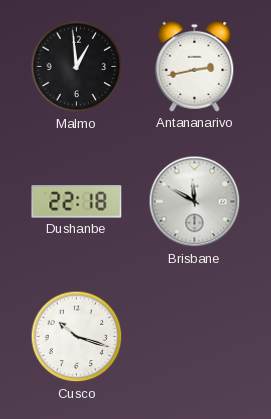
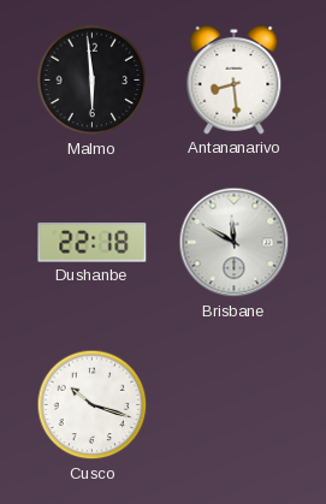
Malmo: 12:59 -> 5:59
Antananarivo: 2:43 -> 8:29
